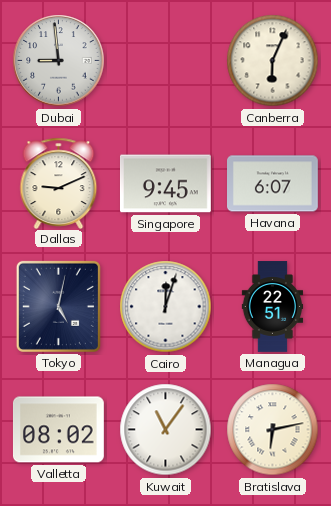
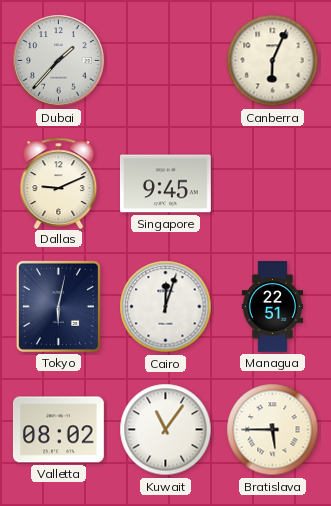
Dubai: 8:59 -> 1:37
Havana: 6:07 -> none
Tokyo: 5:02 -> 6:02
Bratislava: 6:13 -> 5:45
